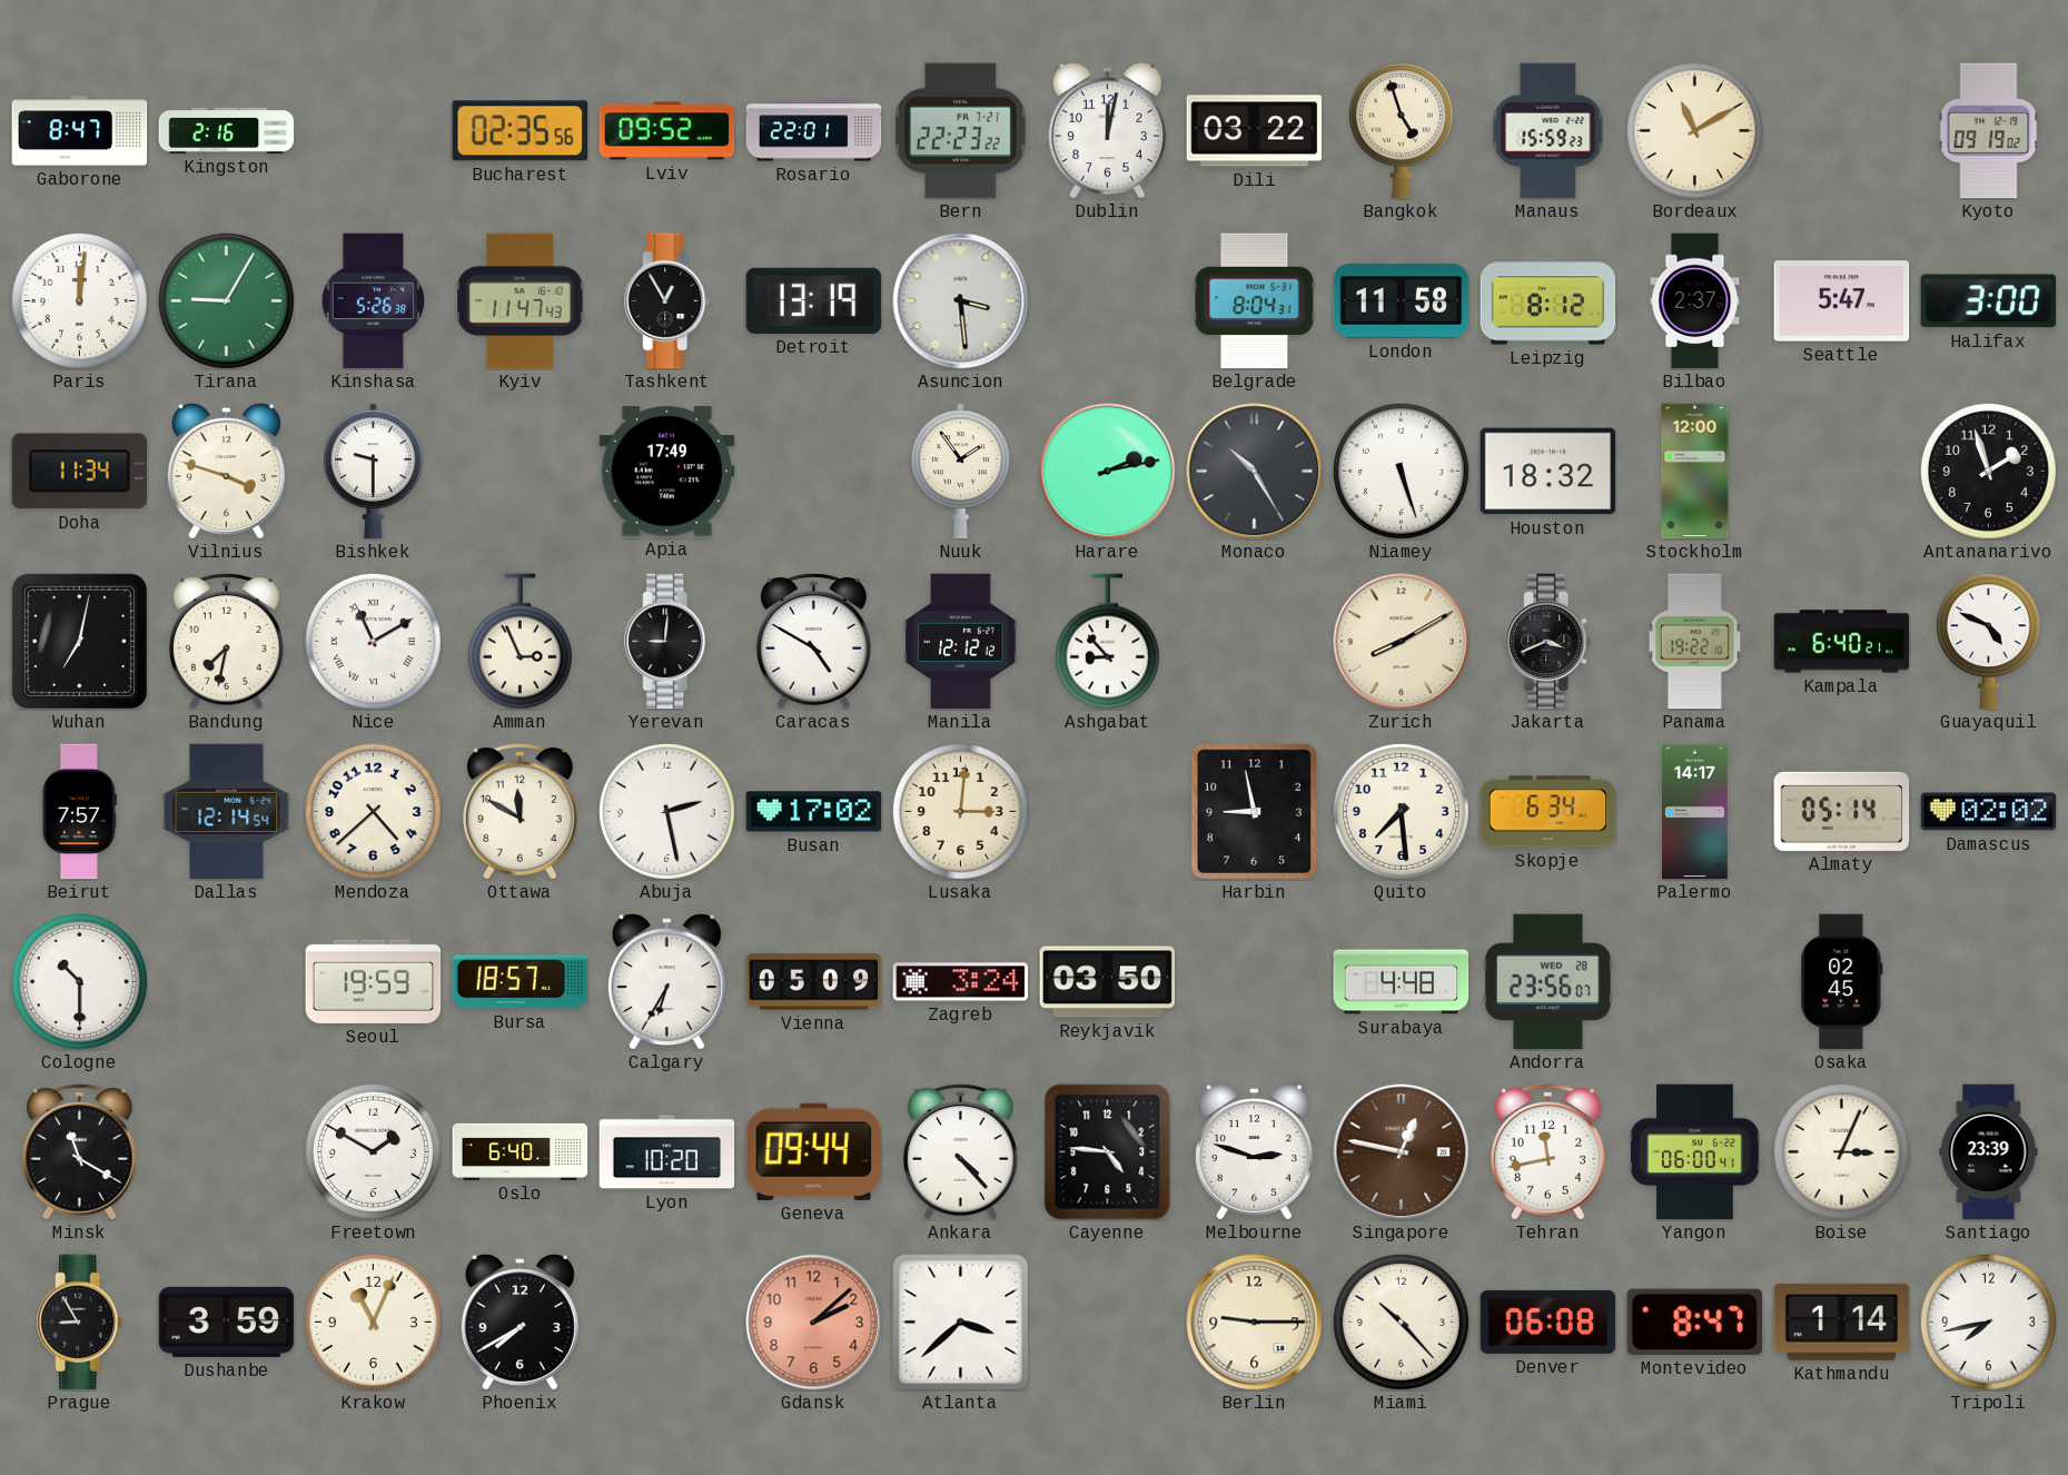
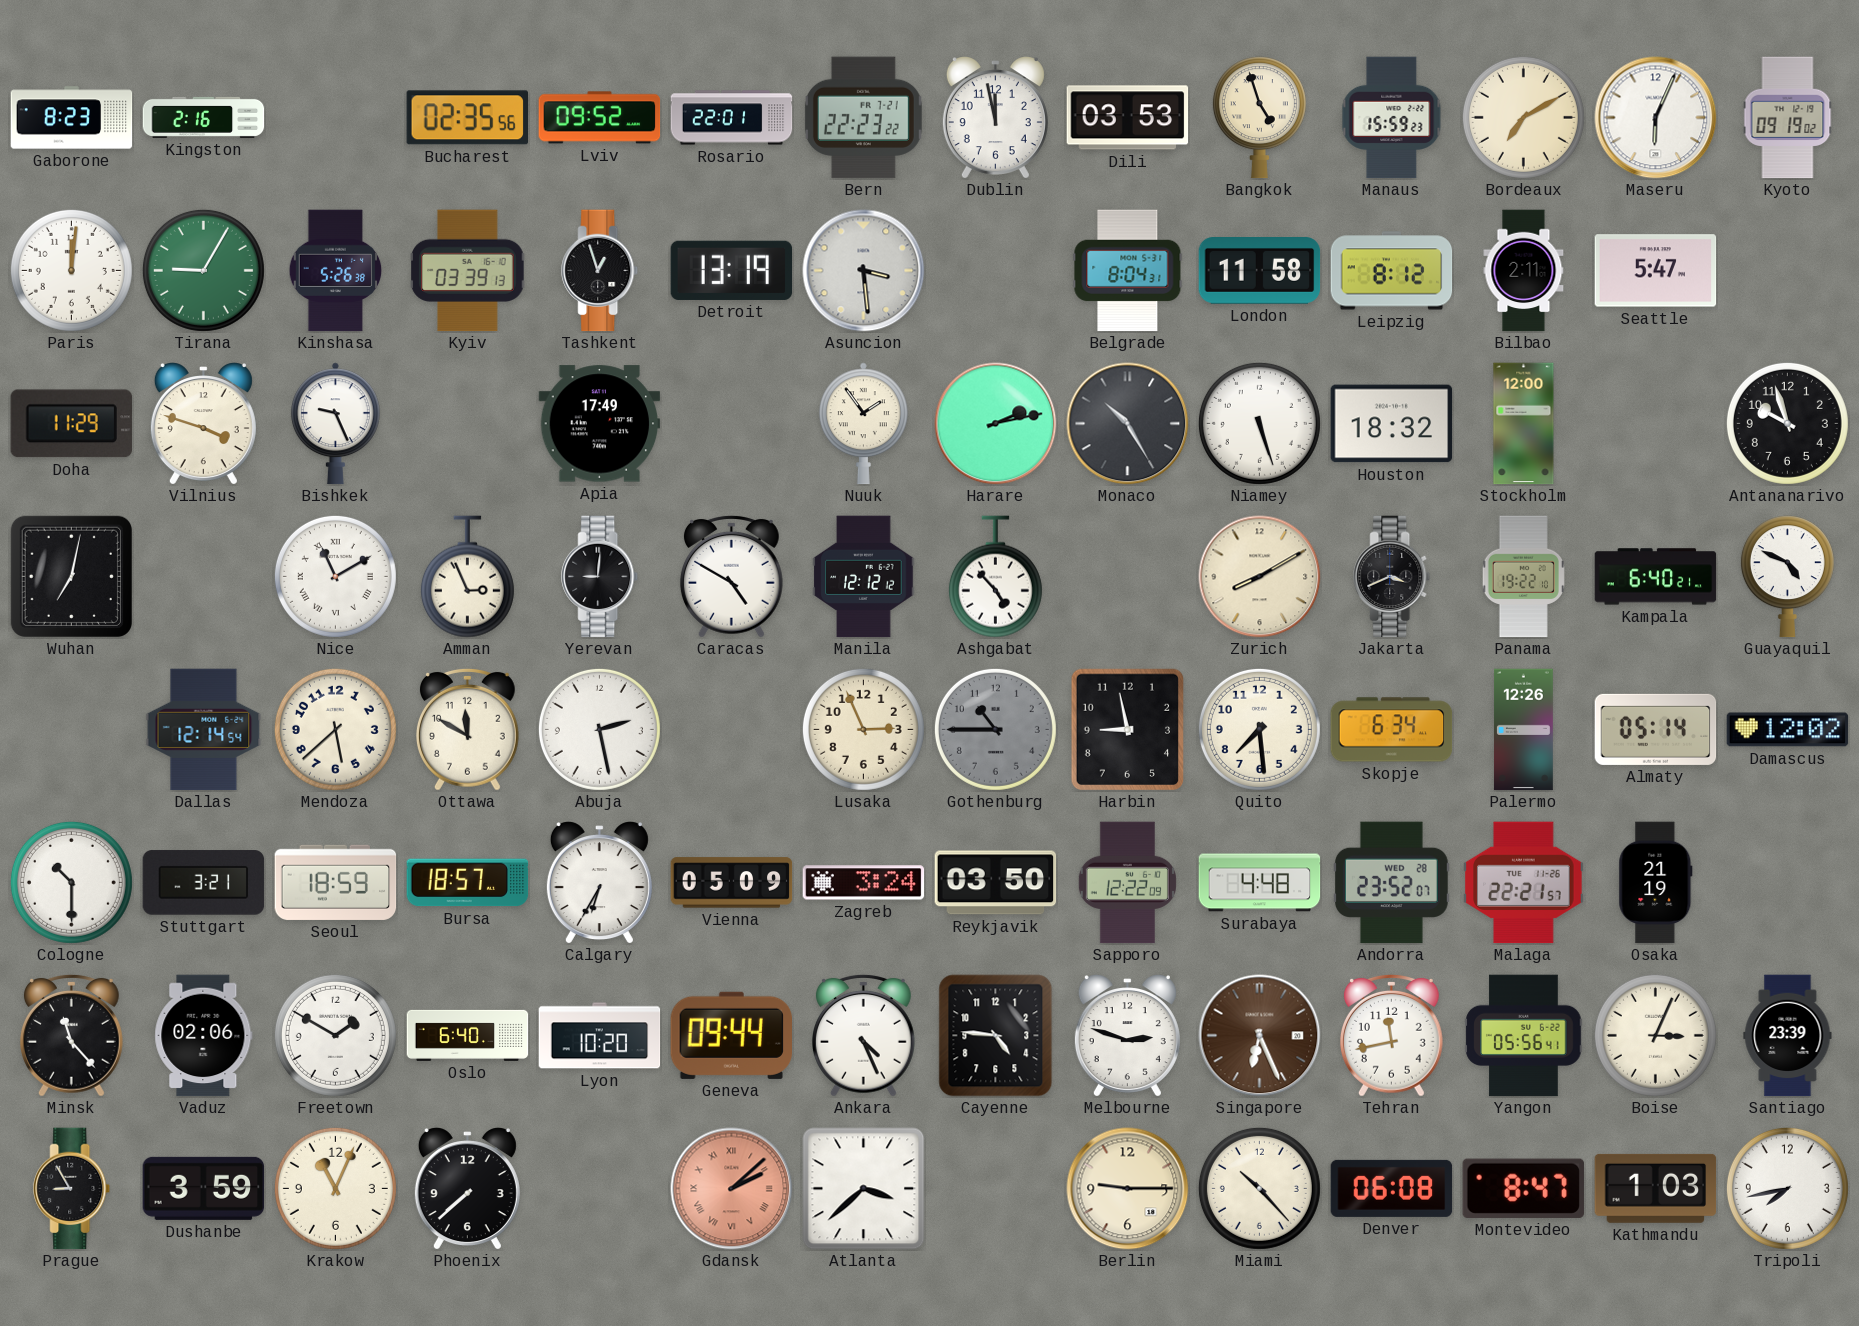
Gaborone: 8:47 -> 8:23
Dublin: 12:02 -> 11:58
Dili: 03:22 -> 03:53
Bordeaux: 11:10 -> 7:10
Maseru: none -> 6:04
Kyiv: 11:47 -> 03:39
Tashkent: 12:55 -> 12:57
Bilbao: 2:37 -> 2:11
Halifax: 3:00 -> none
Doha: 11:34 -> 11:29
Bishkek: 9:30 -> 9:26
Antananarivo: 1:57 -> 9:57
Bandung: 7:32 -> none
Ashgabat: 8:53 -> 4:53
Beirut: 7:57 -> none
Mendoza: 4:38 -> 5:38
Busan: 17:02 -> none
Lusaka: 3:01 -> 2:56
Gothenburg: none -> 10:45
Palermo: 14:17 -> 12:26
Damascus: 02:02 -> 12:02
Stuttgart: none -> 3:21
Seoul: 19:59 -> 18:59
Sapporo: none -> 12:22
Andorra: 23:56 -> 23:52
Malaga: none -> 22:21
Osaka: 02:45 -> 21:19
Minsk: 11:20 -> 11:23
Vaduz: none -> 02:06
Ankara: 4:23 -> 4:26
Singapore: 12:47 -> 6:26
Yangon: 06:00 -> 05:56
Phoenix: 7:40 -> 7:38
Gdansk numerals: Arabic -> Roman
Kathmandu: 1:14 -> 1:03
